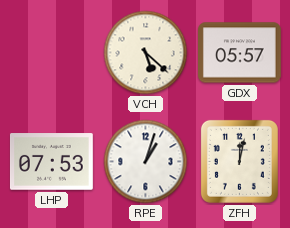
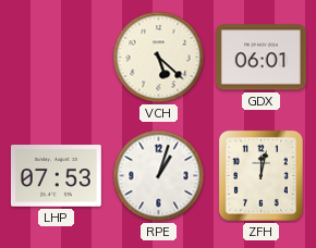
GDX: 05:57 -> 06:01
